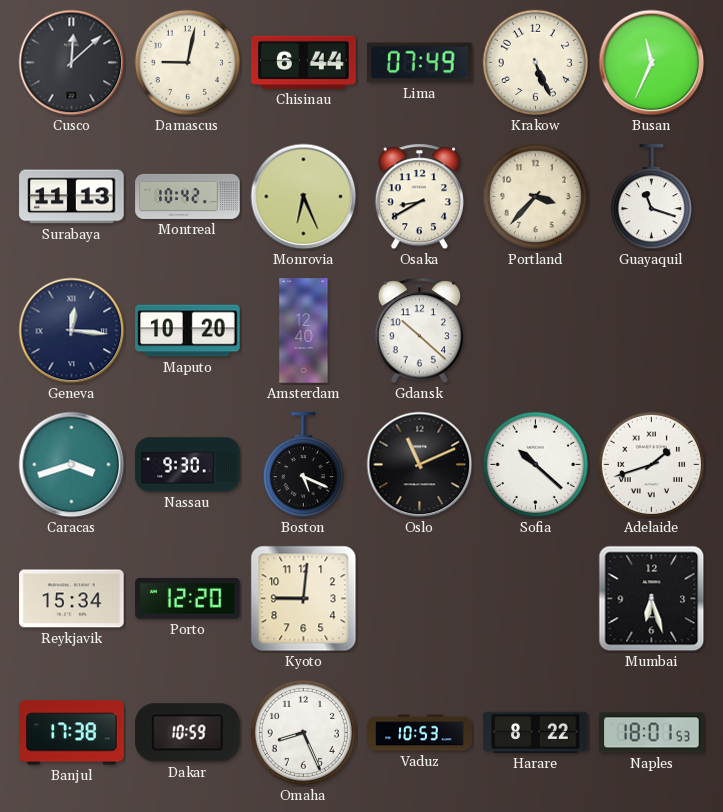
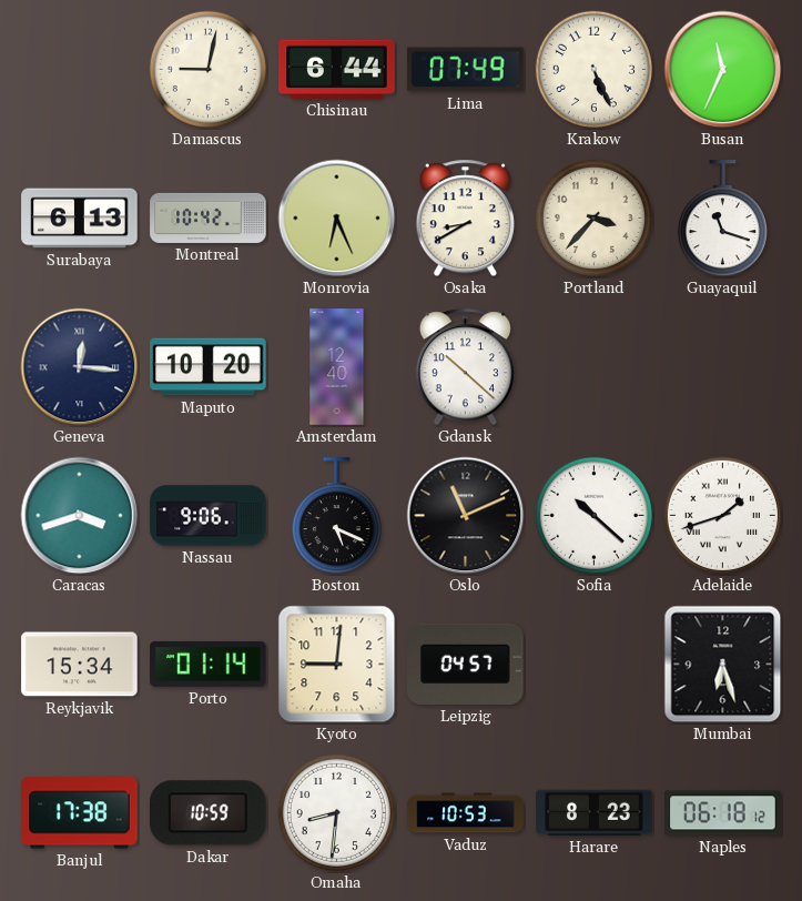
Cusco: 12:08 -> none
Surabaya: 11:13 -> 6:13
Nassau: 9:30 -> 9:06
Porto: 12:20 -> 01:14
Leipzig: none -> 04:57
Omaha: 8:26 -> 8:31
Harare: 8:22 -> 8:23
Naples: 18:01 -> 06:18
